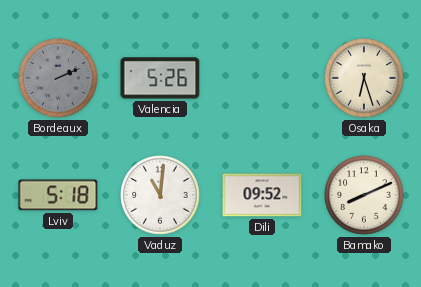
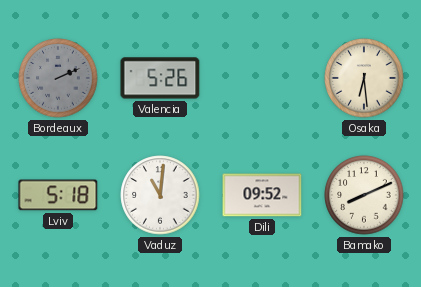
Osaka: 6:27 -> 6:29
